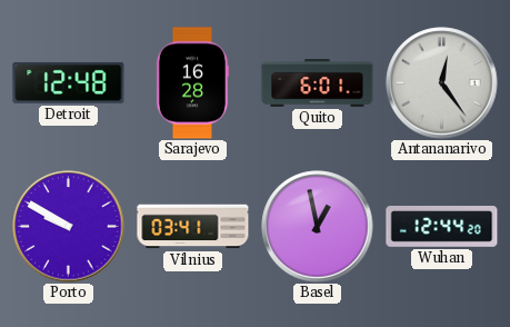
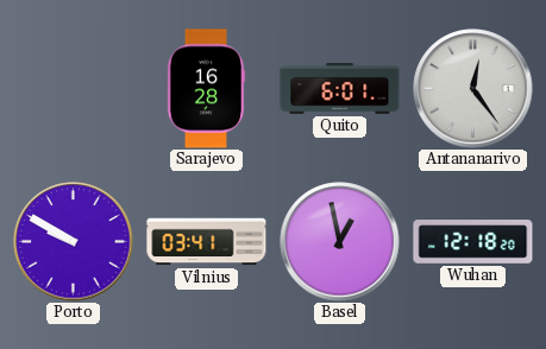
Detroit: 12:48 -> none
Wuhan: 12:44 -> 12:18
